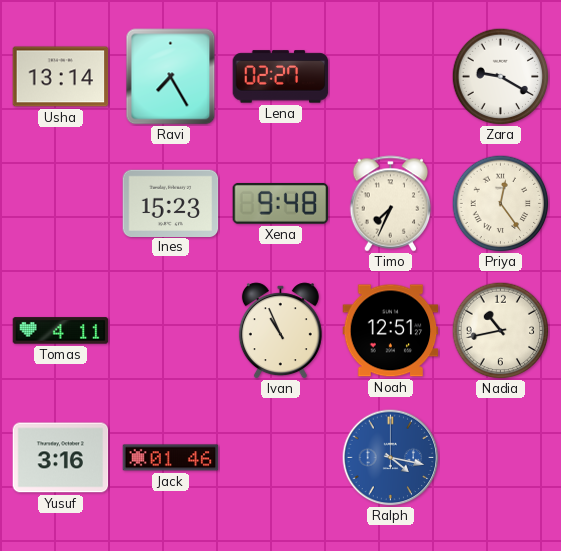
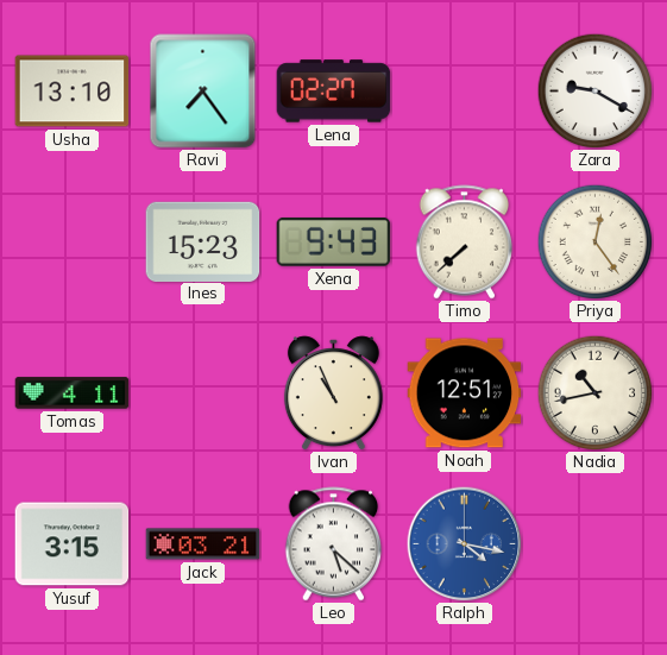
Usha: 13:14 -> 13:10
Ravi: 7:25 -> 7:24
Xena: 9:48 -> 9:43
Timo: 7:34 -> 7:38
Yusuf: 3:16 -> 3:15
Jack: 01:46 -> 03:21
Leo: none -> 5:22
